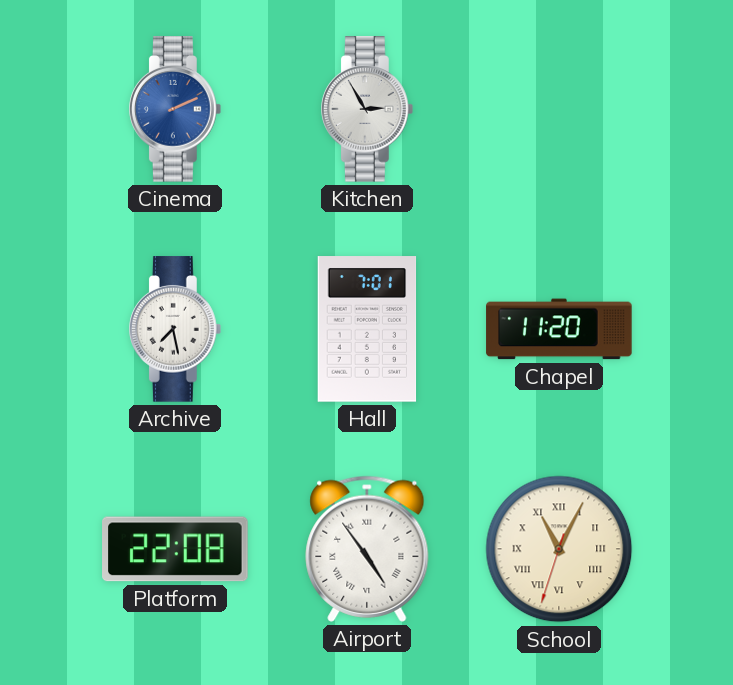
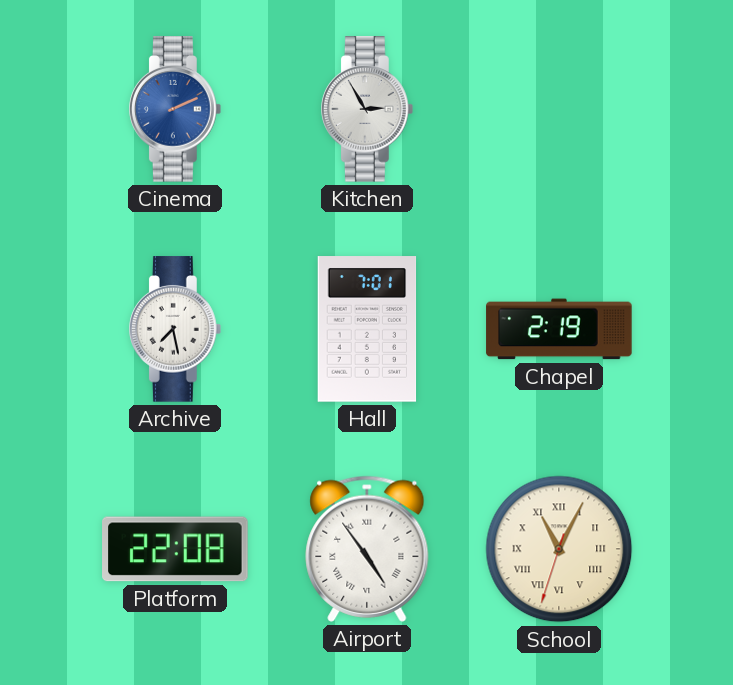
Chapel: 11:20 -> 2:19
